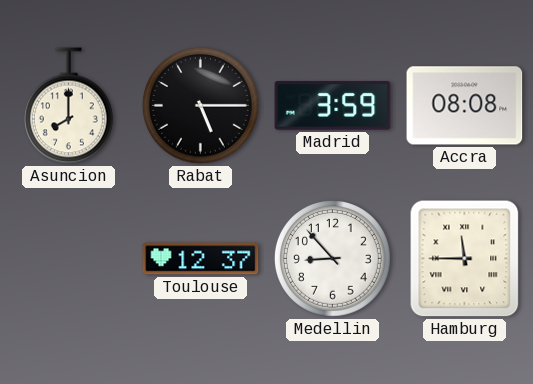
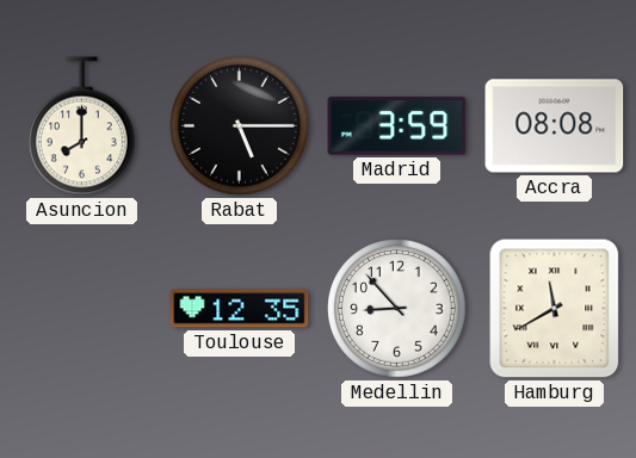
Toulouse: 12:37 -> 12:35
Hamburg: 11:45 -> 11:40
